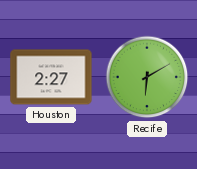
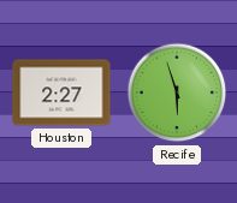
Recife: 6:10 -> 5:57
